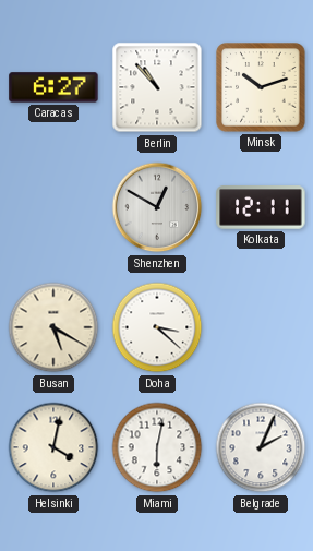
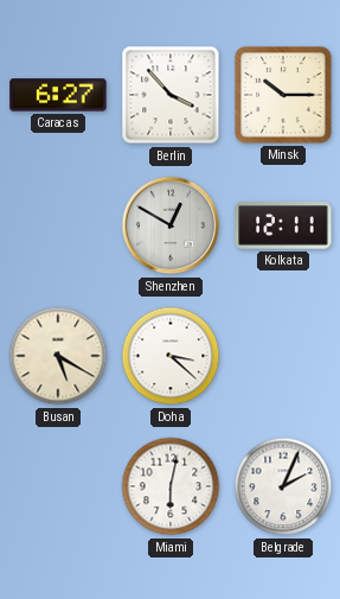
Berlin: 10:53 -> 3:53
Minsk: 10:12 -> 10:15
Helsinki: 4:02 -> none
